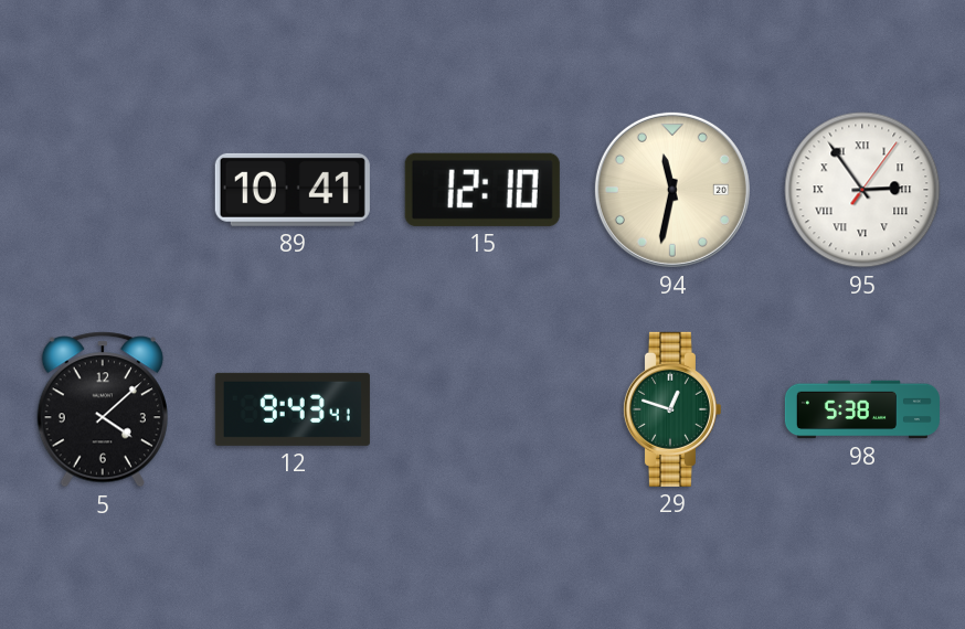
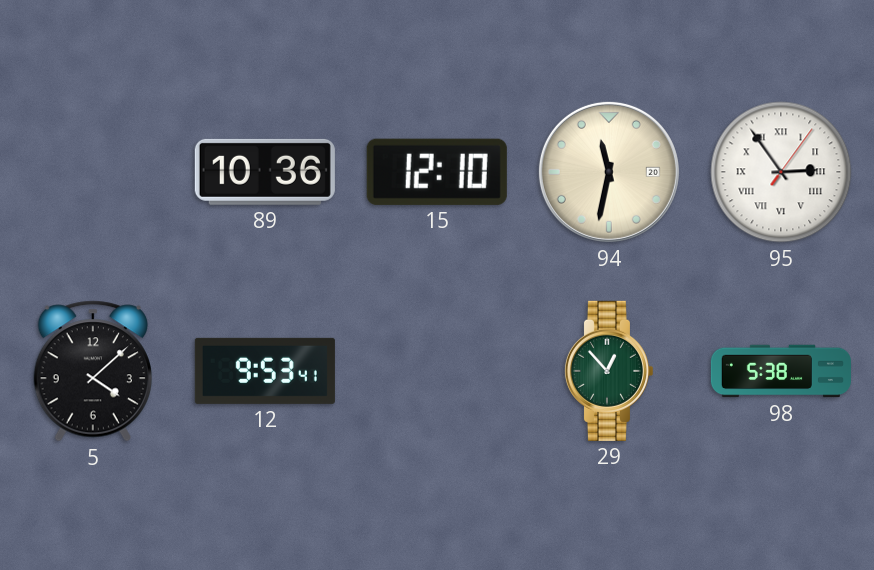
89: 10:41 -> 10:36
12: 9:43 -> 9:53
29: 12:48 -> 12:53
